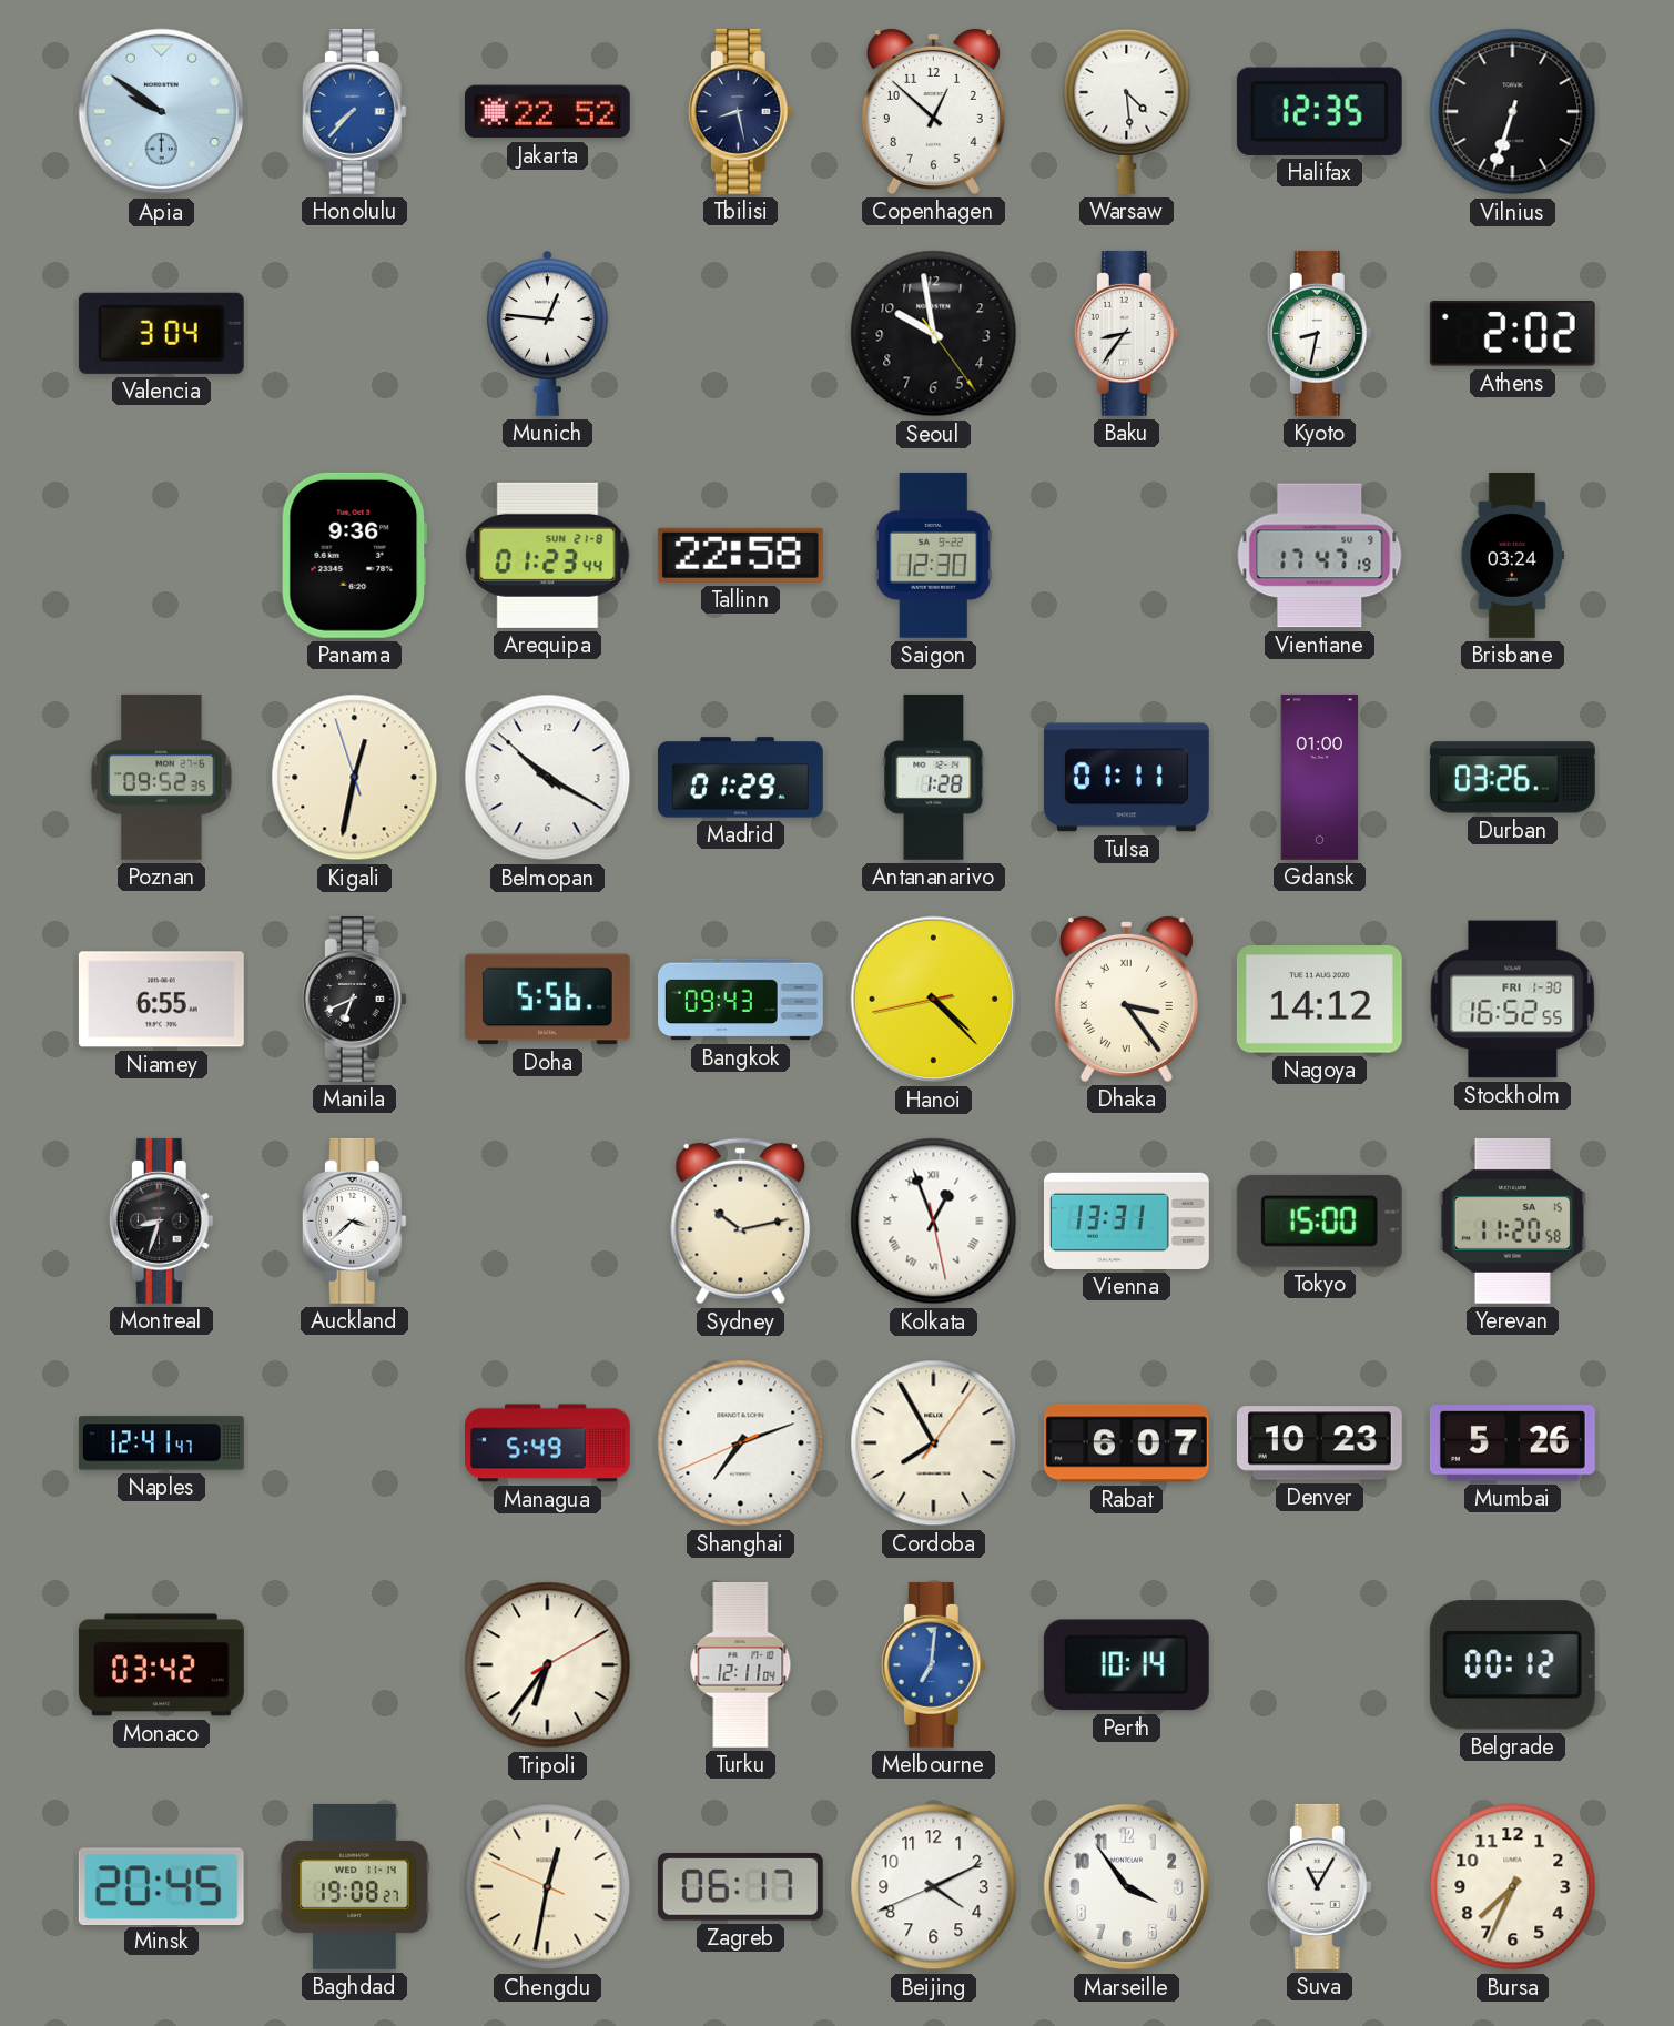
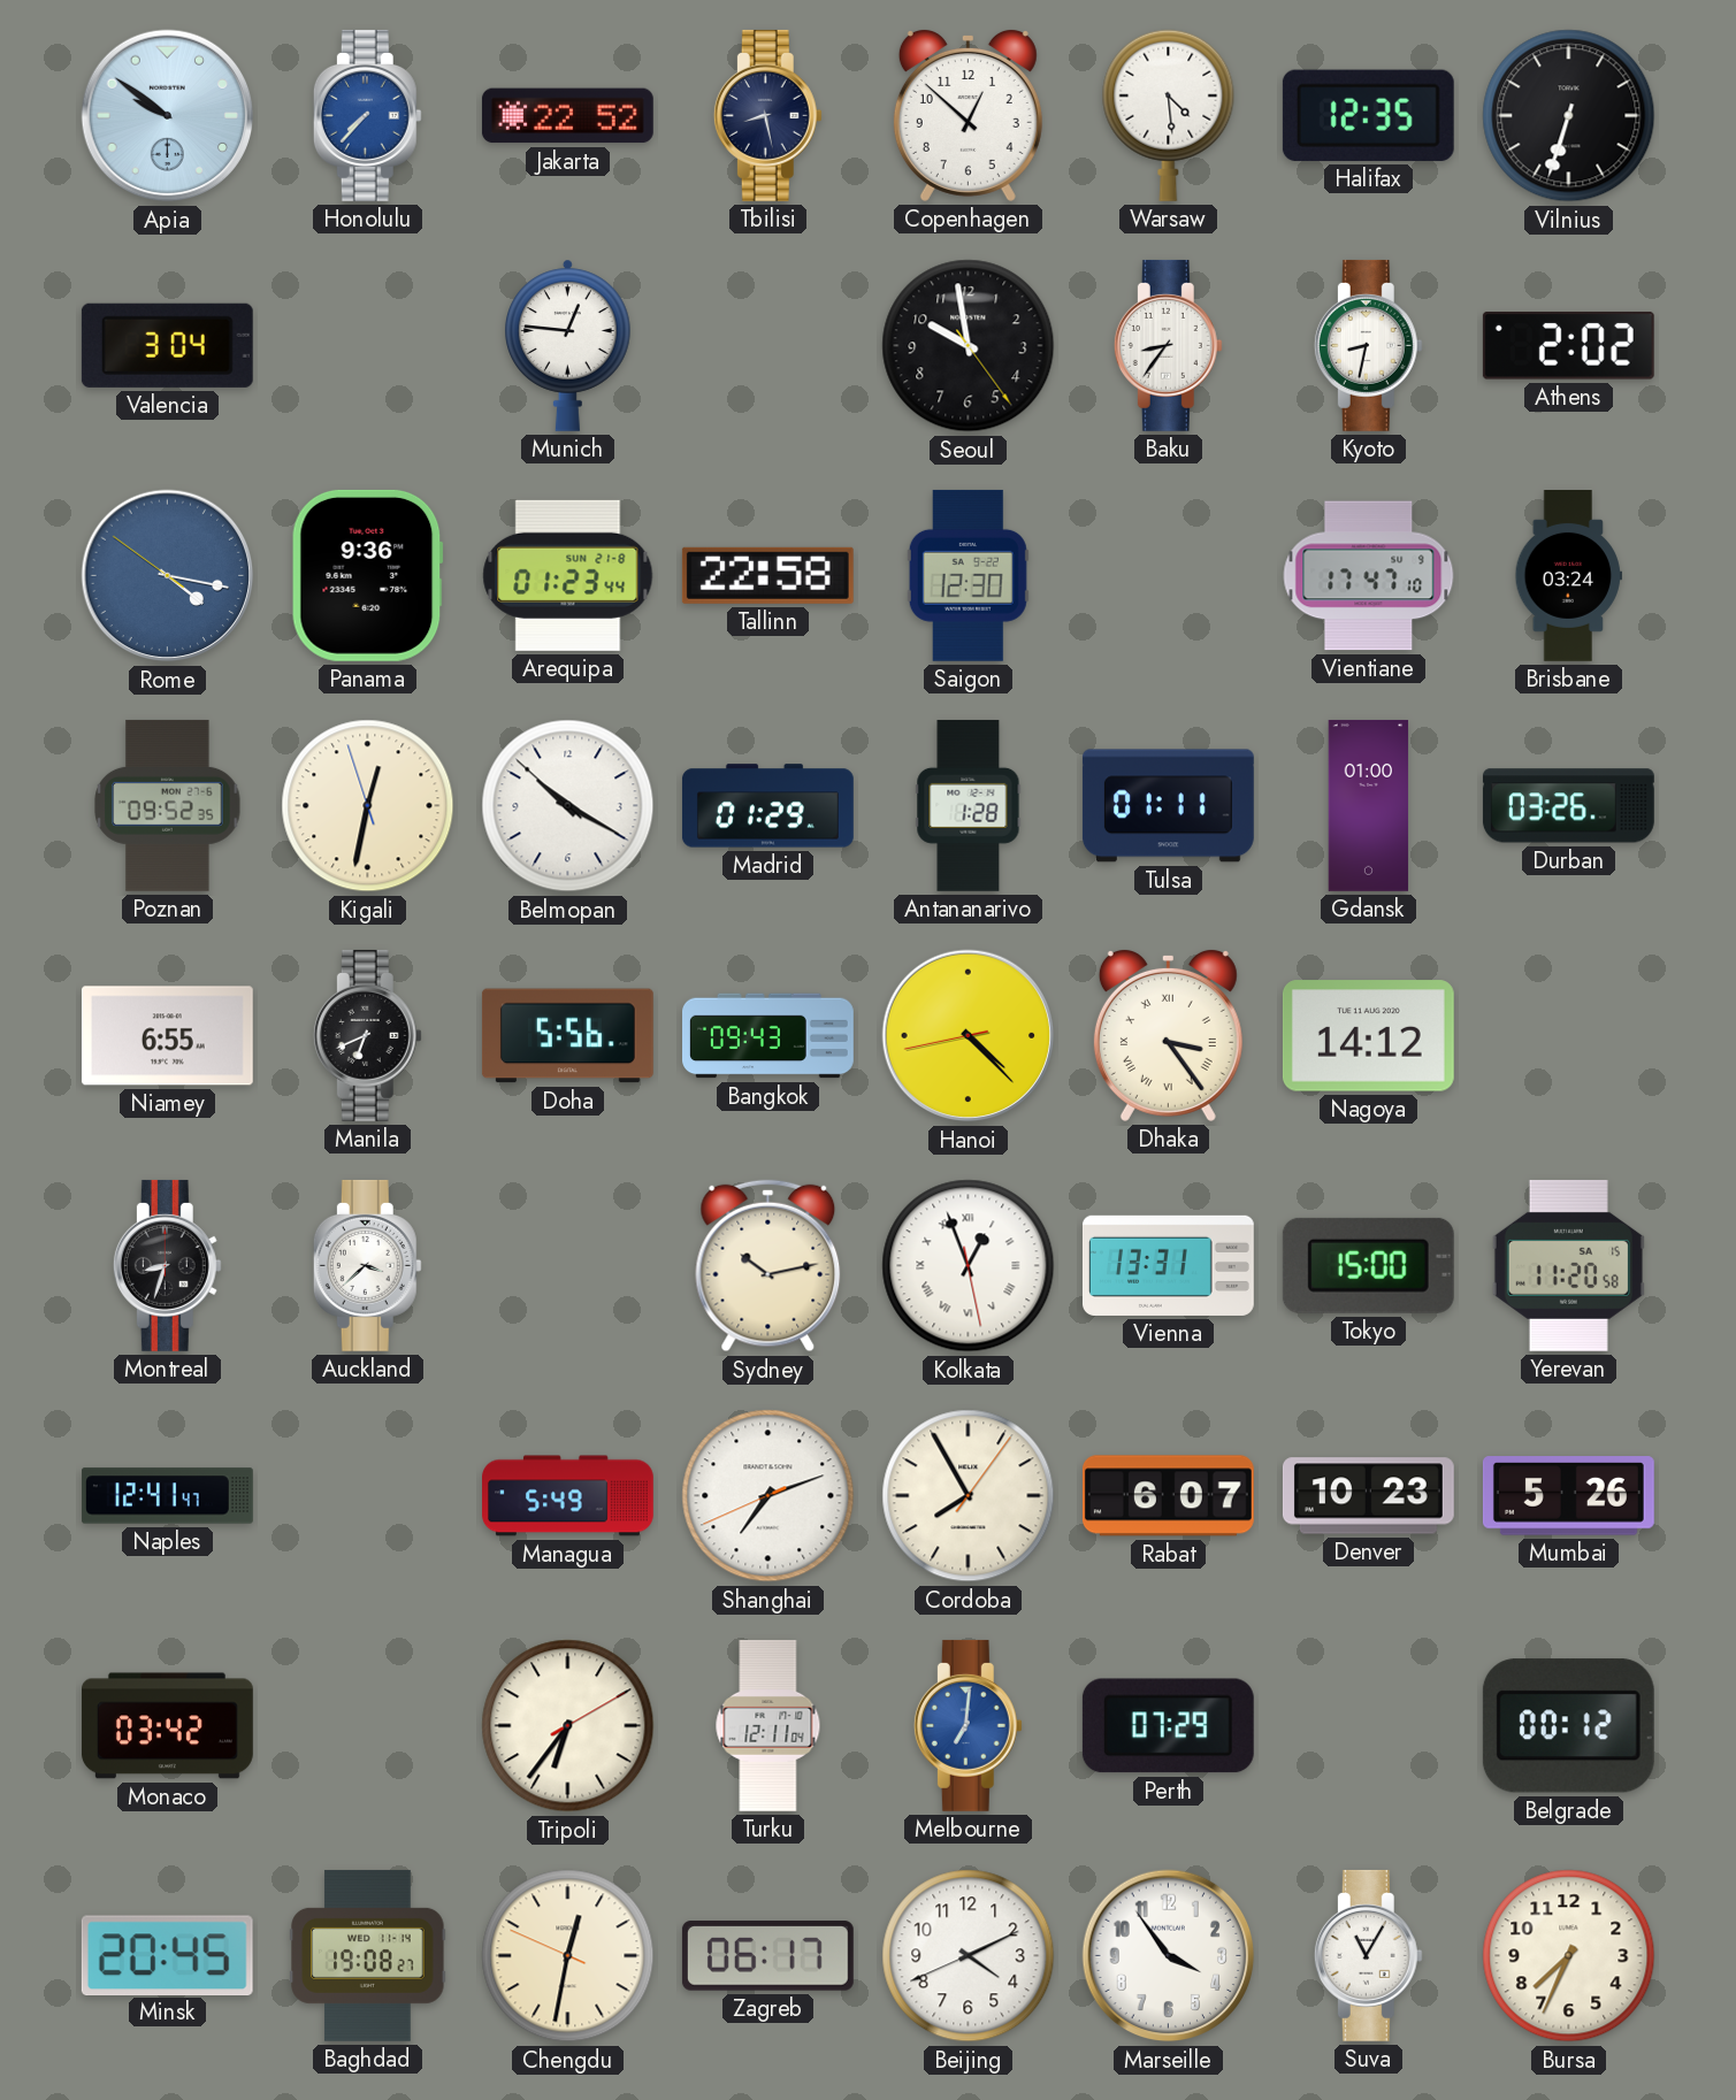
Rome: none -> 4:16
Vientiane: 17:47:19 -> 17:47:10
Stockholm: 16:52 -> none
Perth: 10:14 -> 07:29
